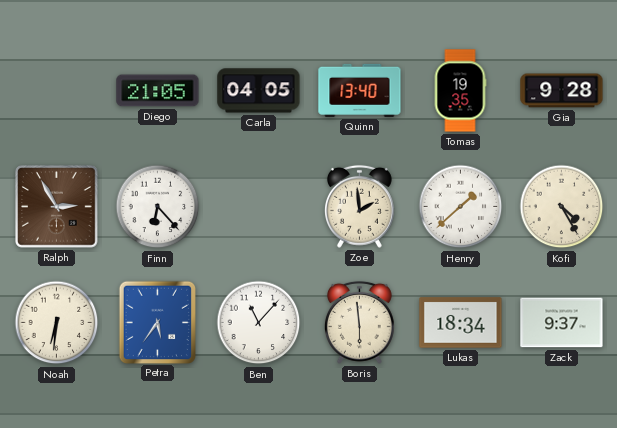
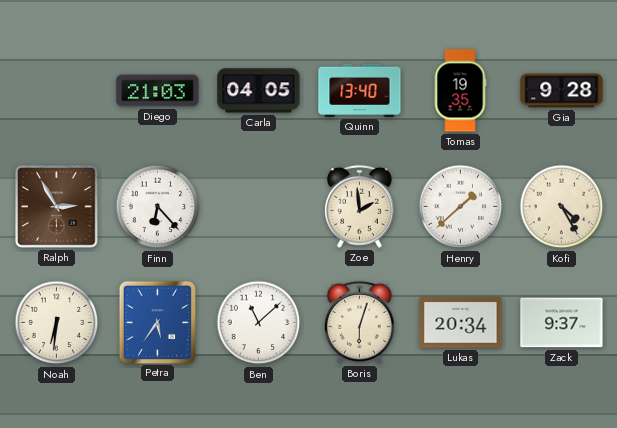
Diego: 21:05 -> 21:03
Ben: 11:07 -> 11:08
Boris: 5:59 -> 6:03
Lukas: 18:34 -> 20:34
